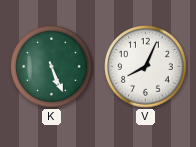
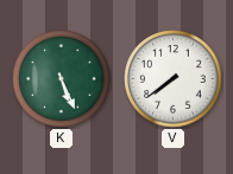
V: 8:04 -> 7:39
